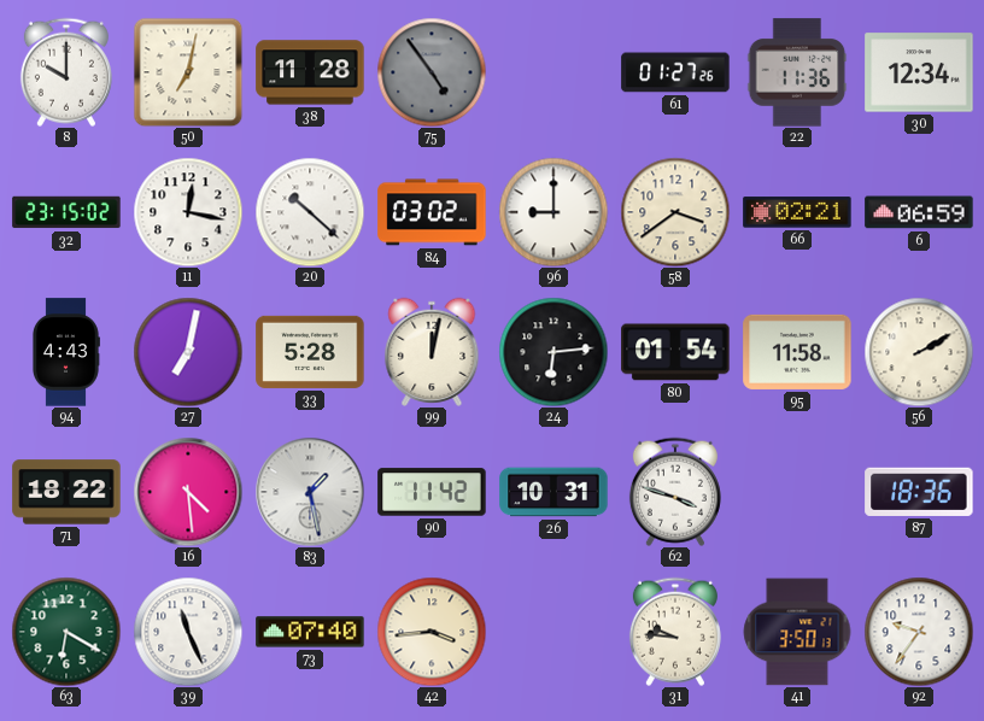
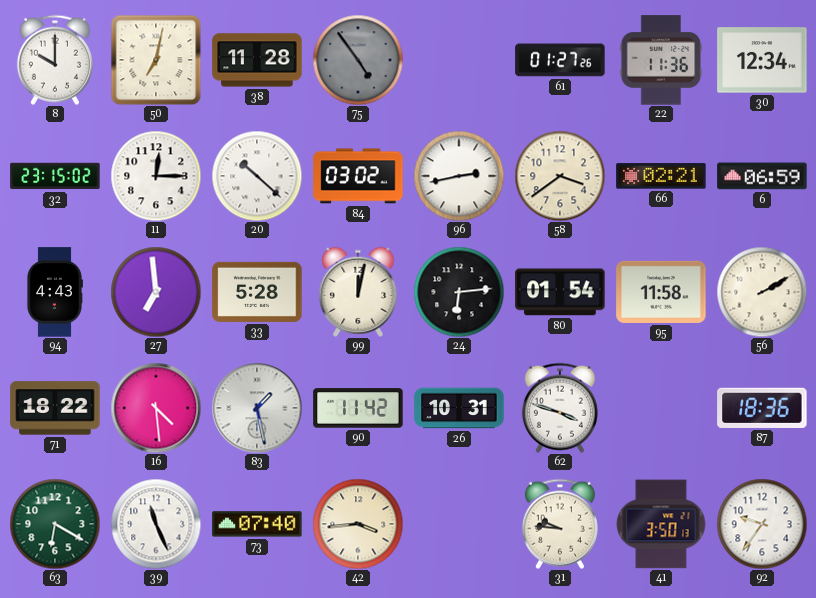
11: 12:17 -> 12:15
96: 9:00 -> 2:43
27: 7:02 -> 6:59
